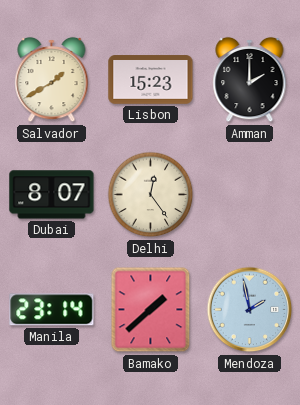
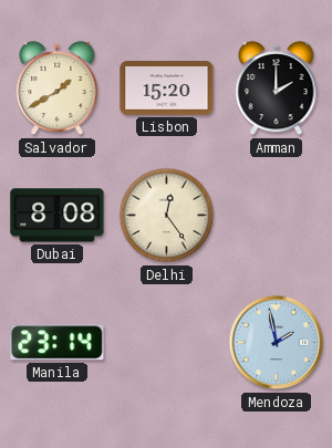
Lisbon: 15:23 -> 15:20
Dubai: 8:07 -> 8:08
Bamako: 1:38 -> none
